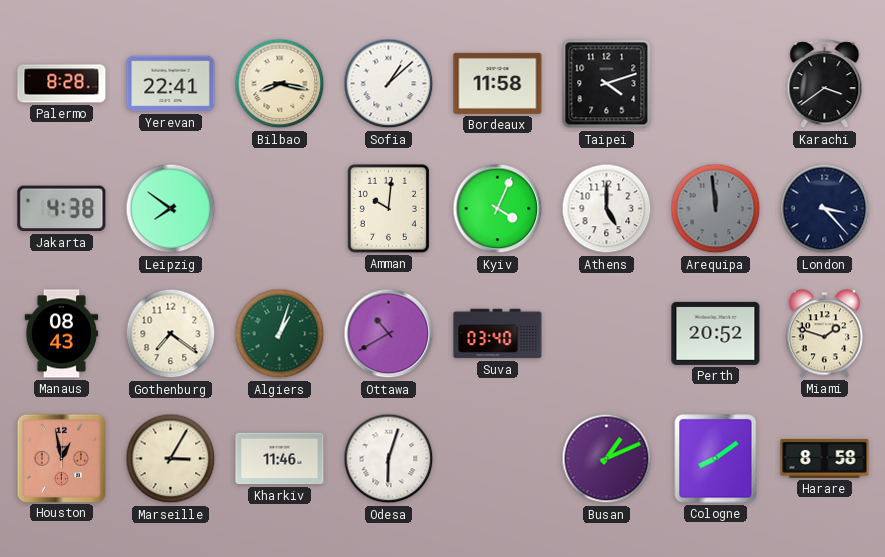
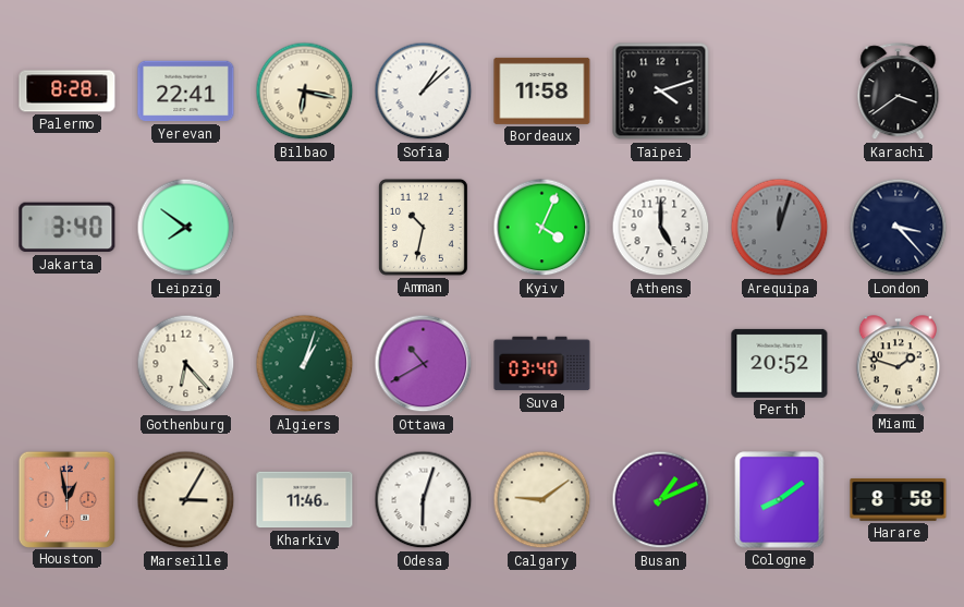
Bilbao: 8:17 -> 6:17
Jakarta: 4:38 -> 3:40
Amman: 10:01 -> 10:32
Arequipa: 11:59 -> 12:03
Manaus: 08:43 -> none
Gothenburg: 7:21 -> 6:23
Calgary: none -> 9:09
